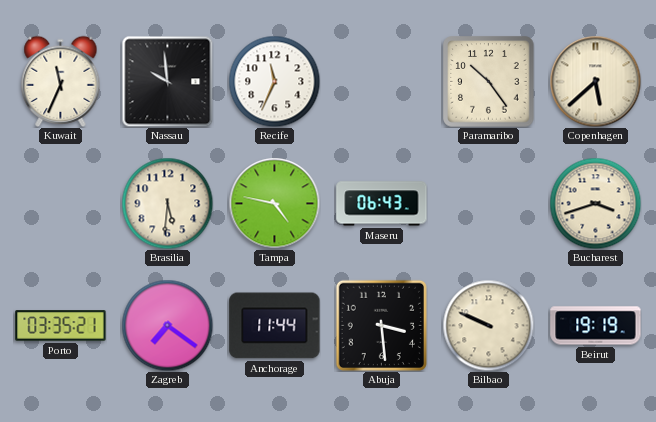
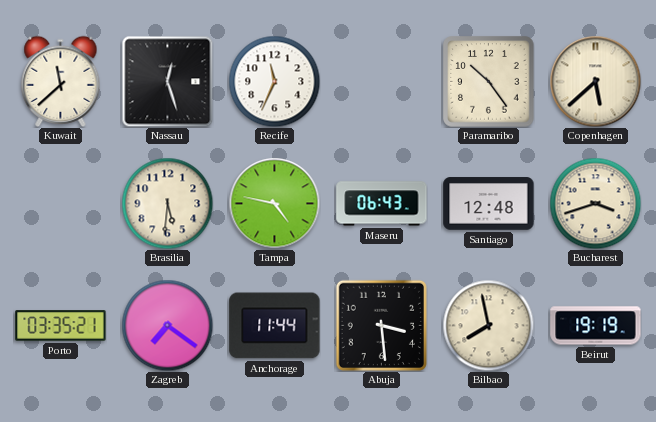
Kuwait: 11:34 -> 11:38
Nassau: 9:59 -> 12:27
Santiago: none -> 12:48
Bilbao: 9:49 -> 7:58
